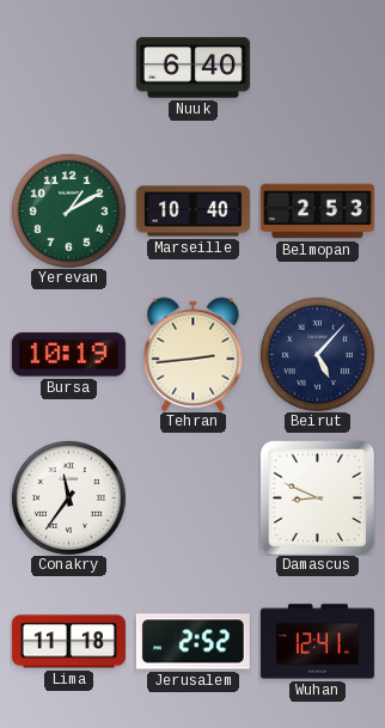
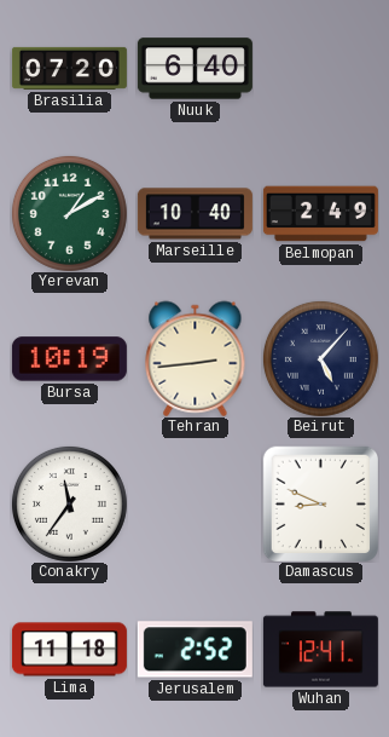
Brasilia: none -> 07:20
Belmopan: 2:53 -> 2:49
